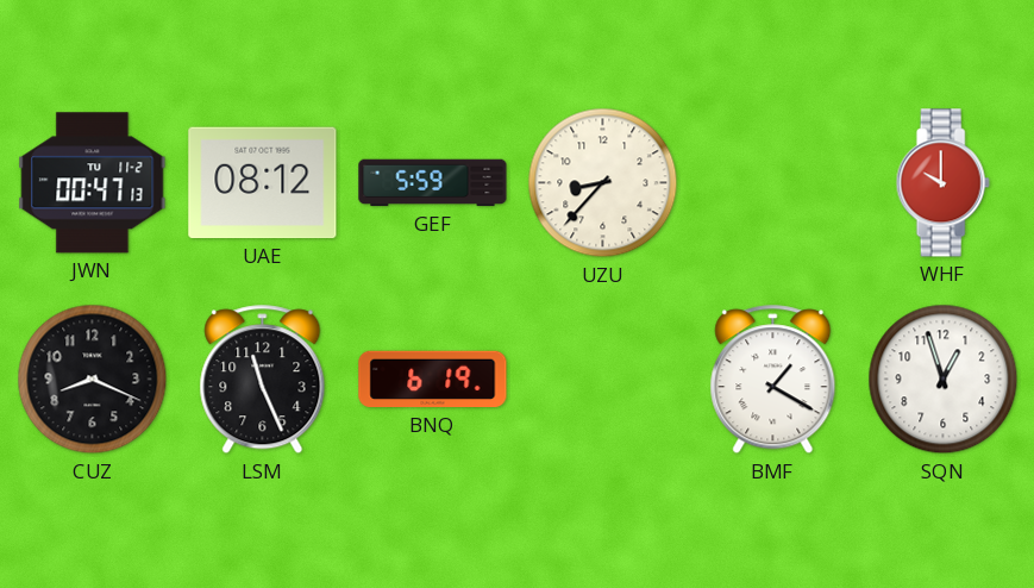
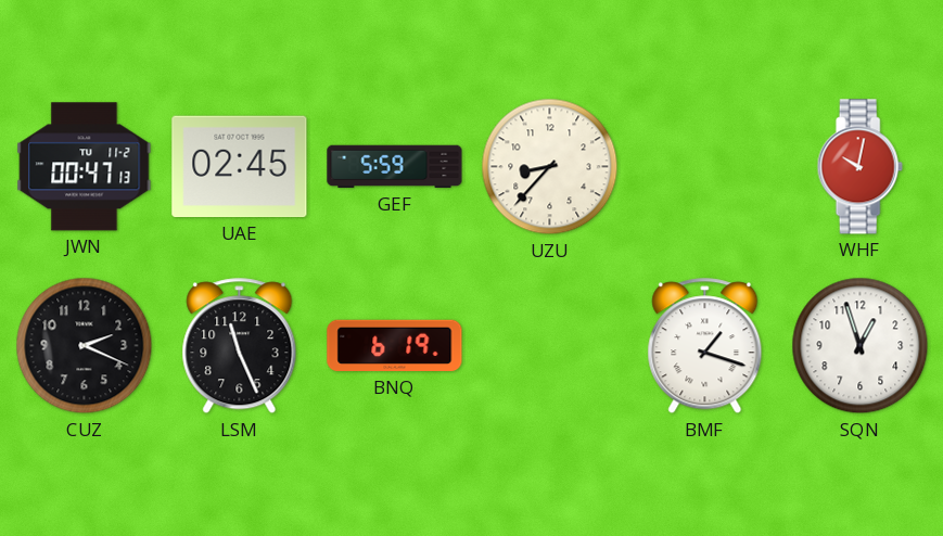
UAE: 08:12 -> 02:45
WHF: 10:00 -> 10:02
CUZ: 8:19 -> 2:19
BMF: 1:20 -> 1:18
